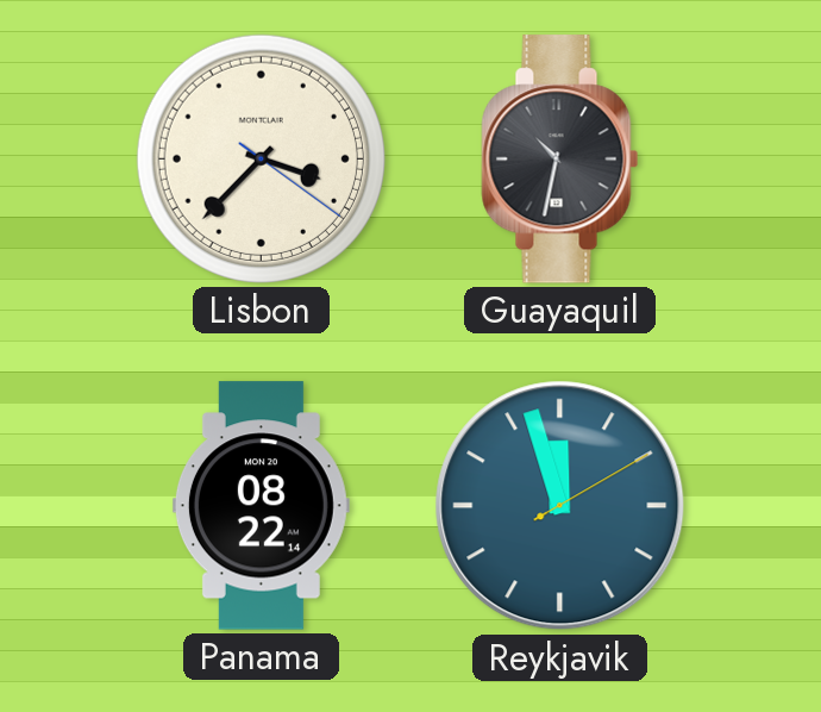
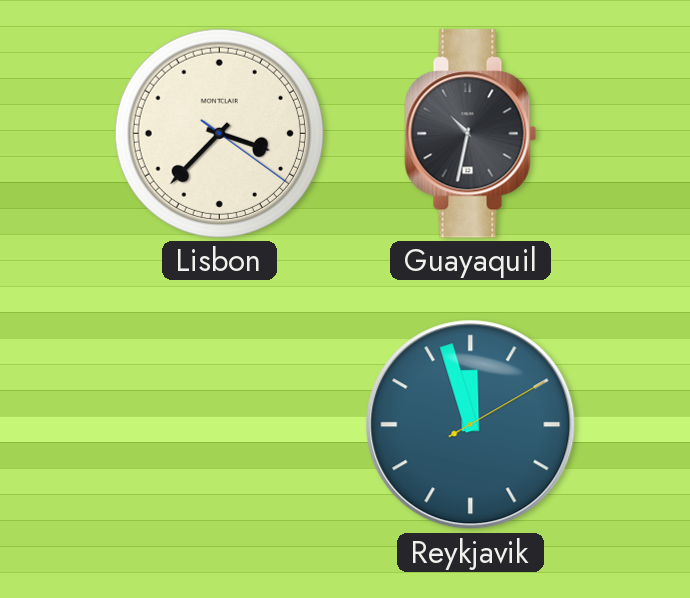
Panama: 08:22 -> none
